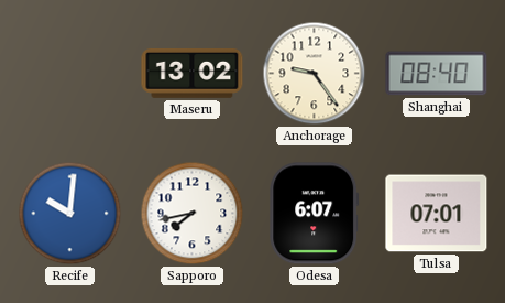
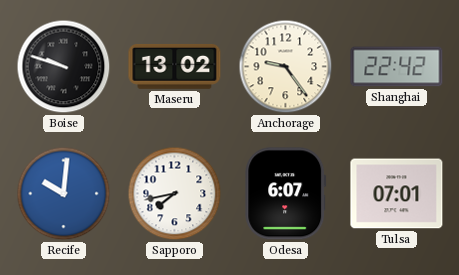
Boise: none -> 9:48
Shanghai: 08:40 -> 22:42
